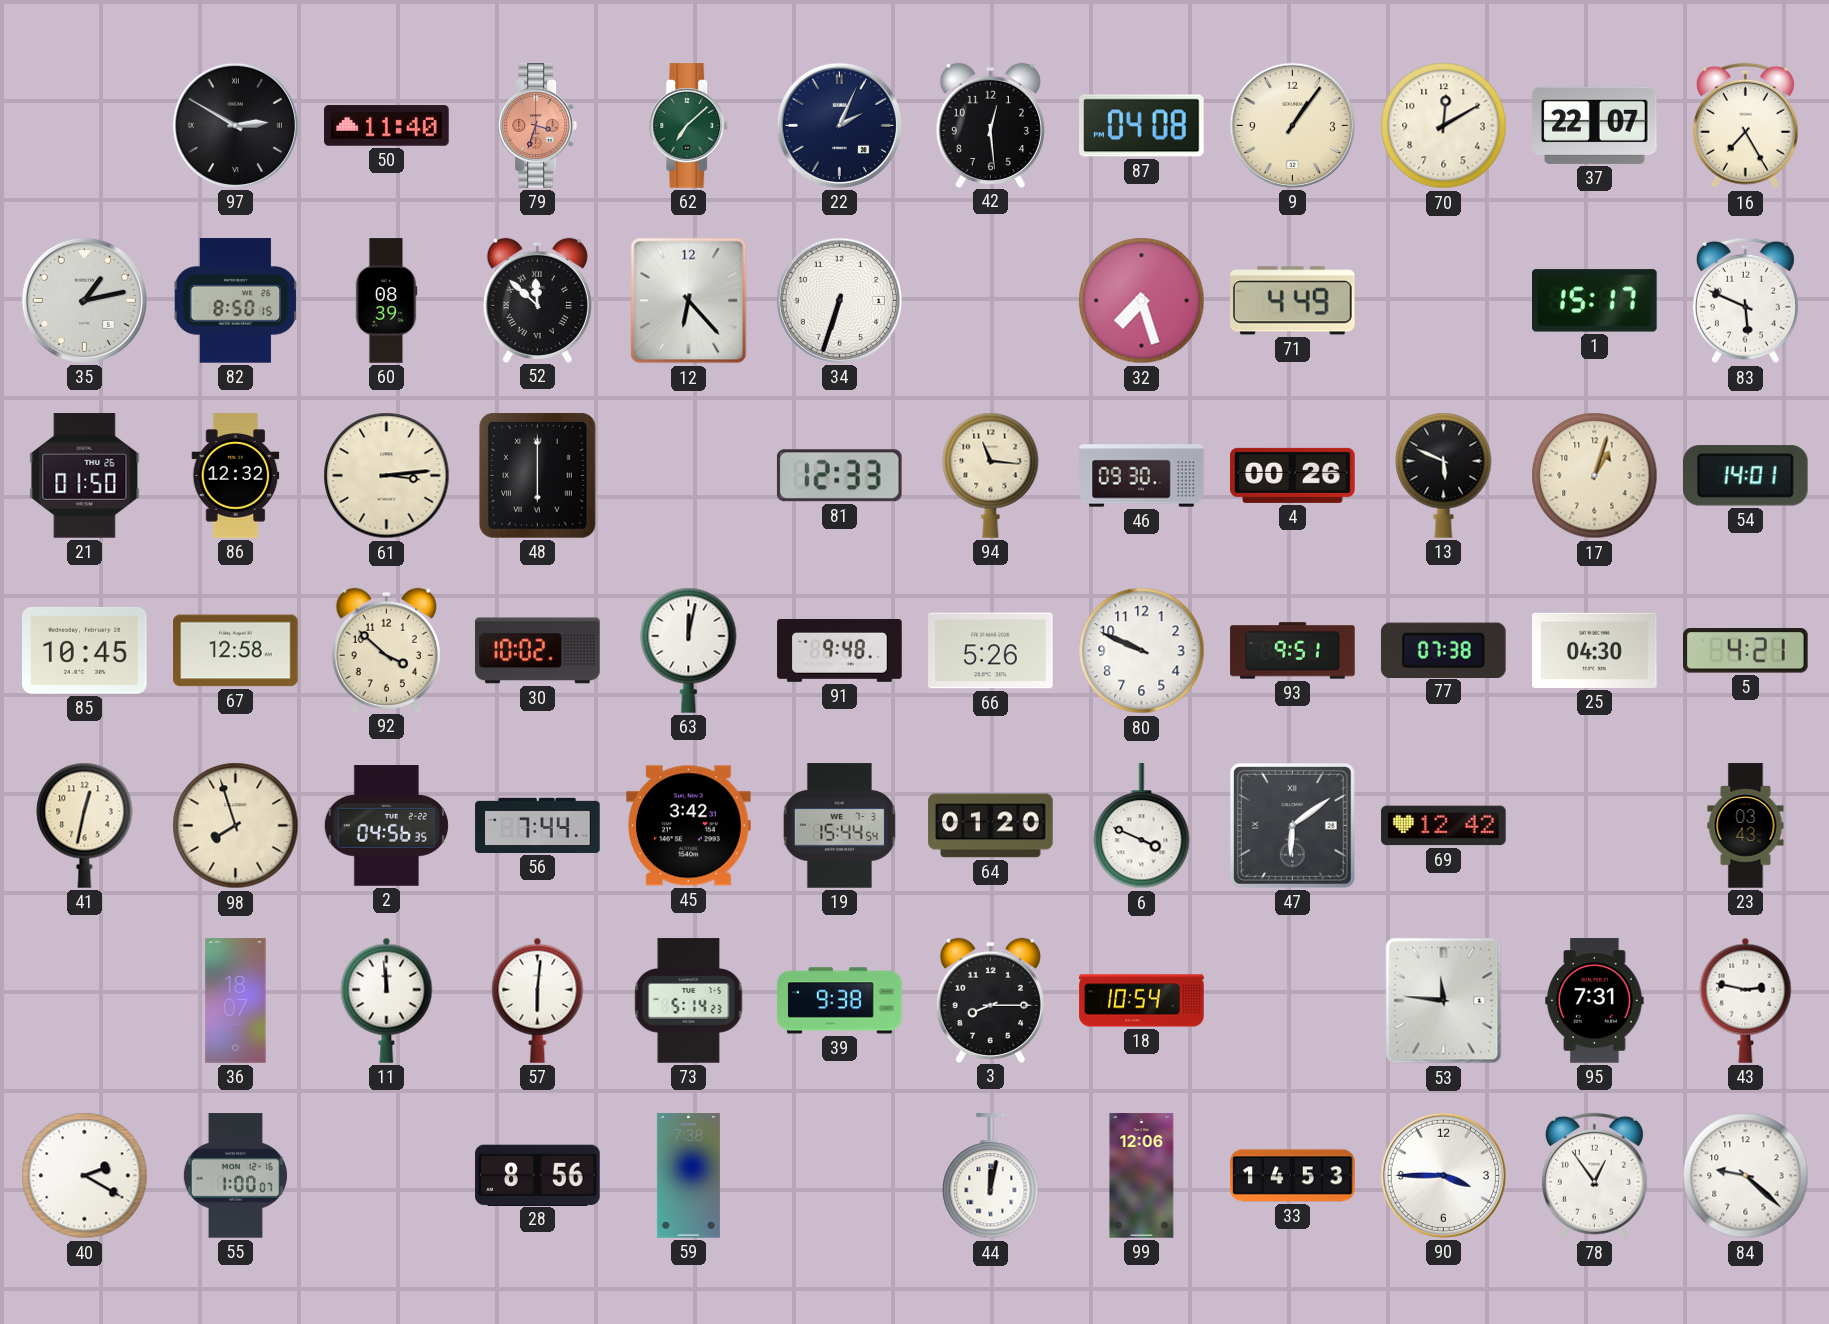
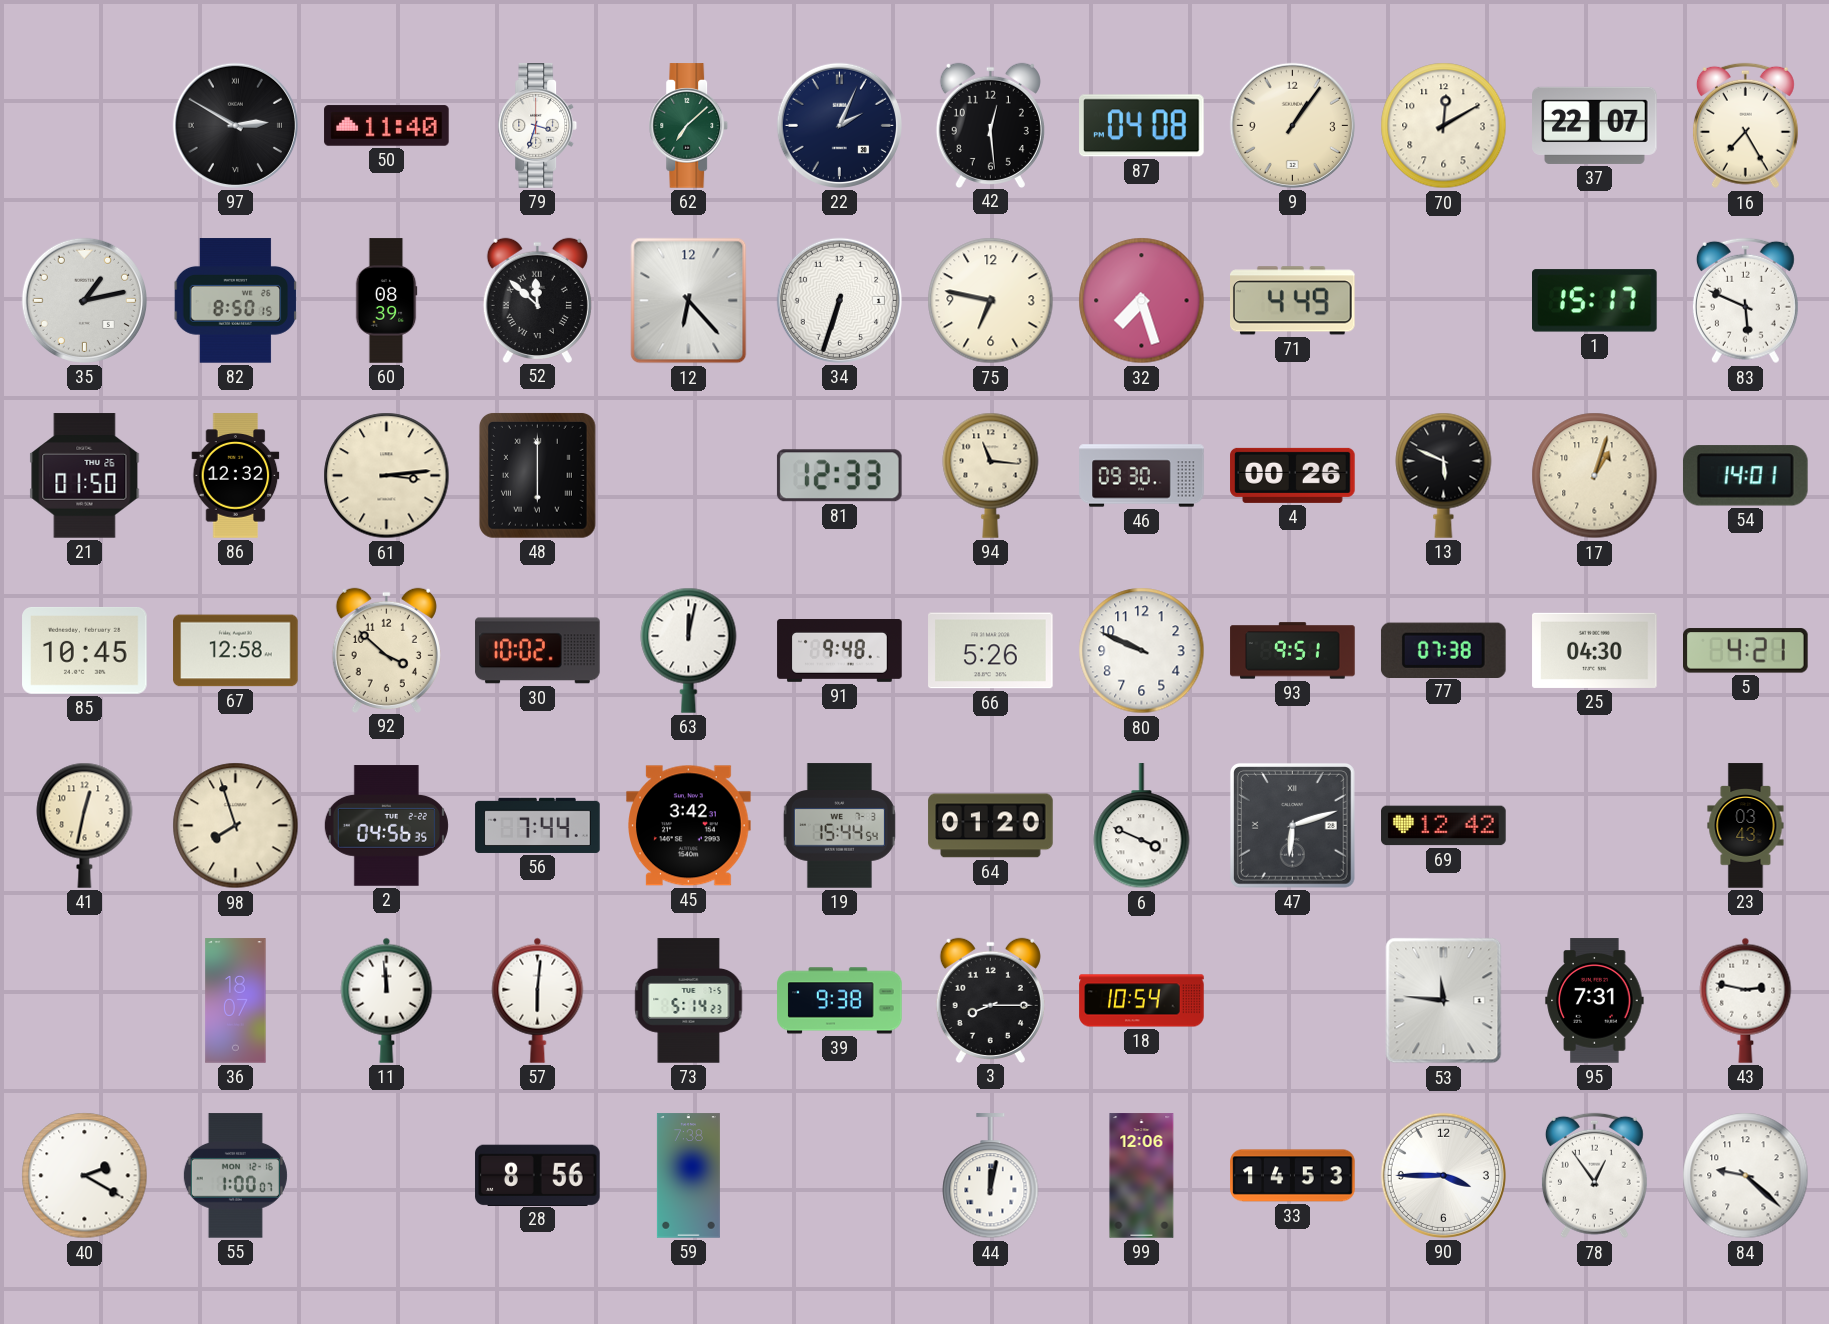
79 dial: salmon -> white
75: none -> 6:47
47: 6:09 -> 6:12
